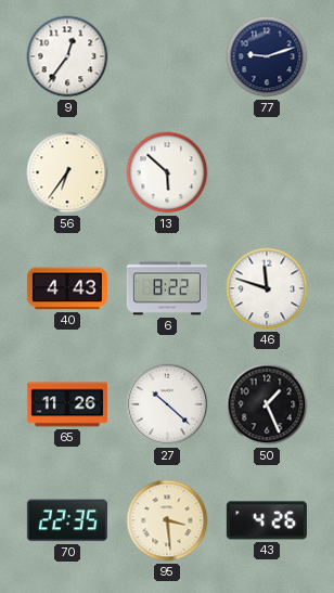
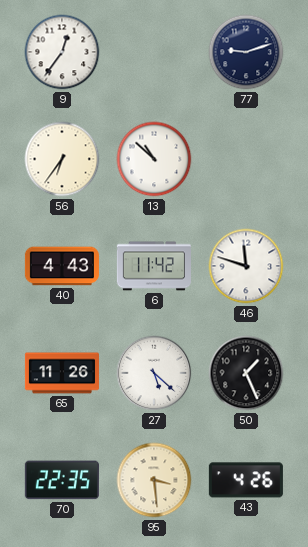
13: 5:52 -> 10:52
6: 8:22 -> 11:42
27: 10:22 -> 5:22
